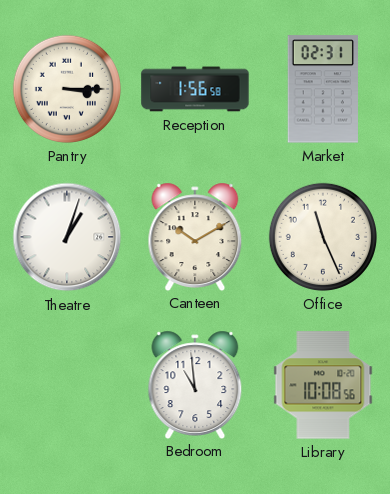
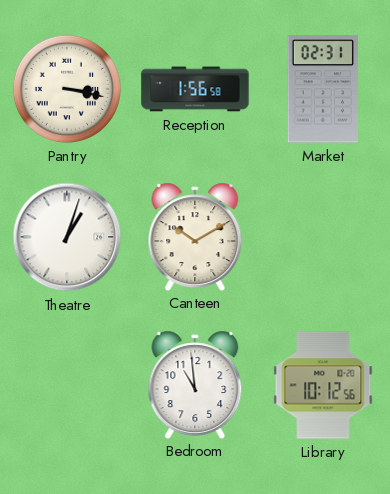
Pantry: 3:15 -> 3:17
Office: 11:26 -> none
Library: 10:08 -> 10:12
